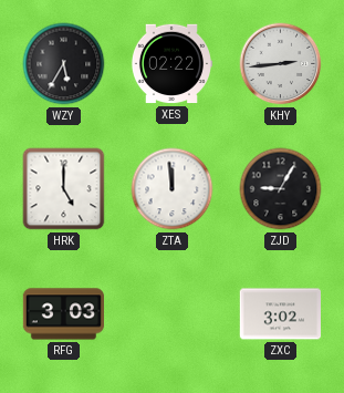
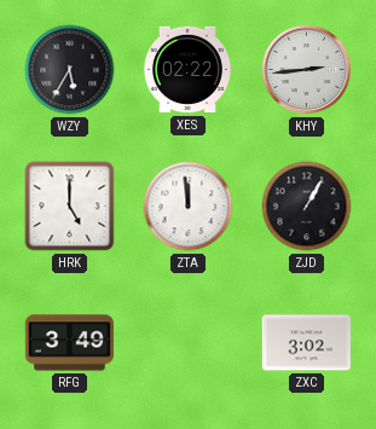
ZJD: 9:05 -> 1:05
RFG: 3:03 -> 3:49
